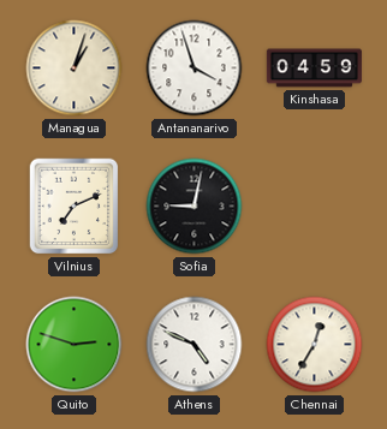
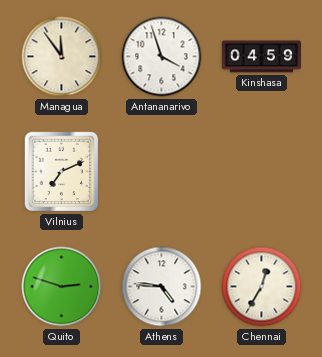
Managua: 1:03 -> 11:54
Sofia: 9:02 -> none
Athens: 4:49 -> 4:46
